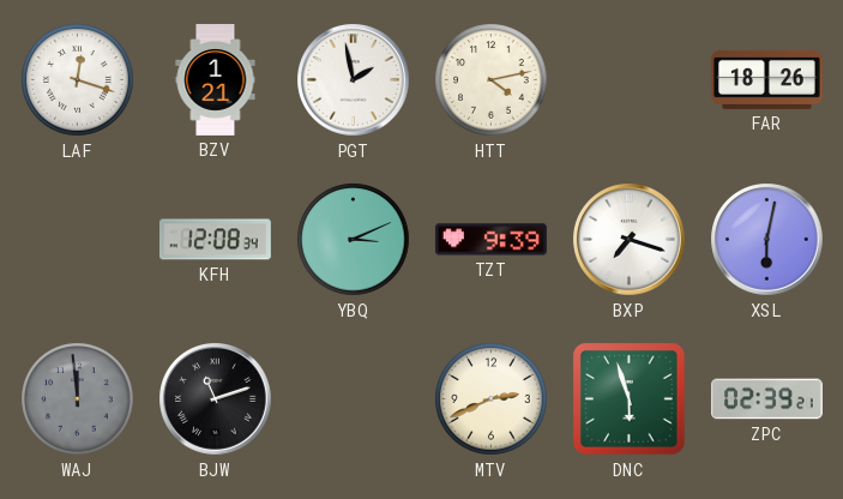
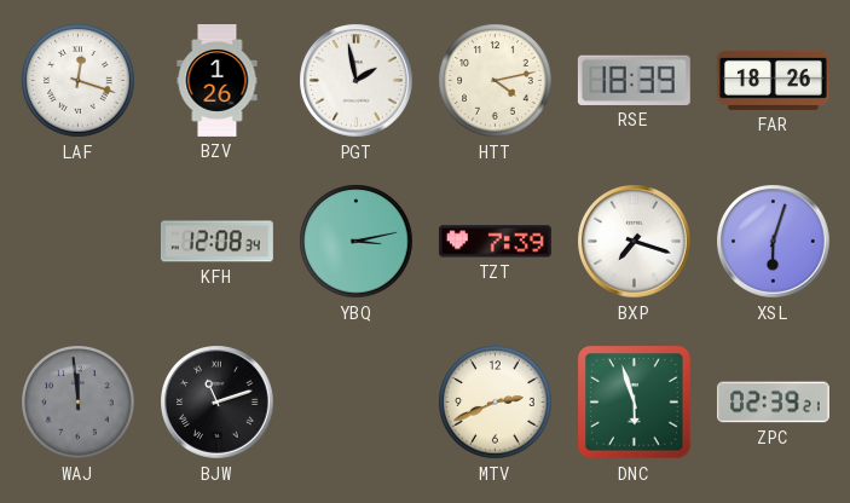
BZV: 1:21 -> 1:26
RSE: none -> 18:39
YBQ: 3:11 -> 3:13
TZT: 9:39 -> 7:39
XSL: 6:02 -> 6:03
